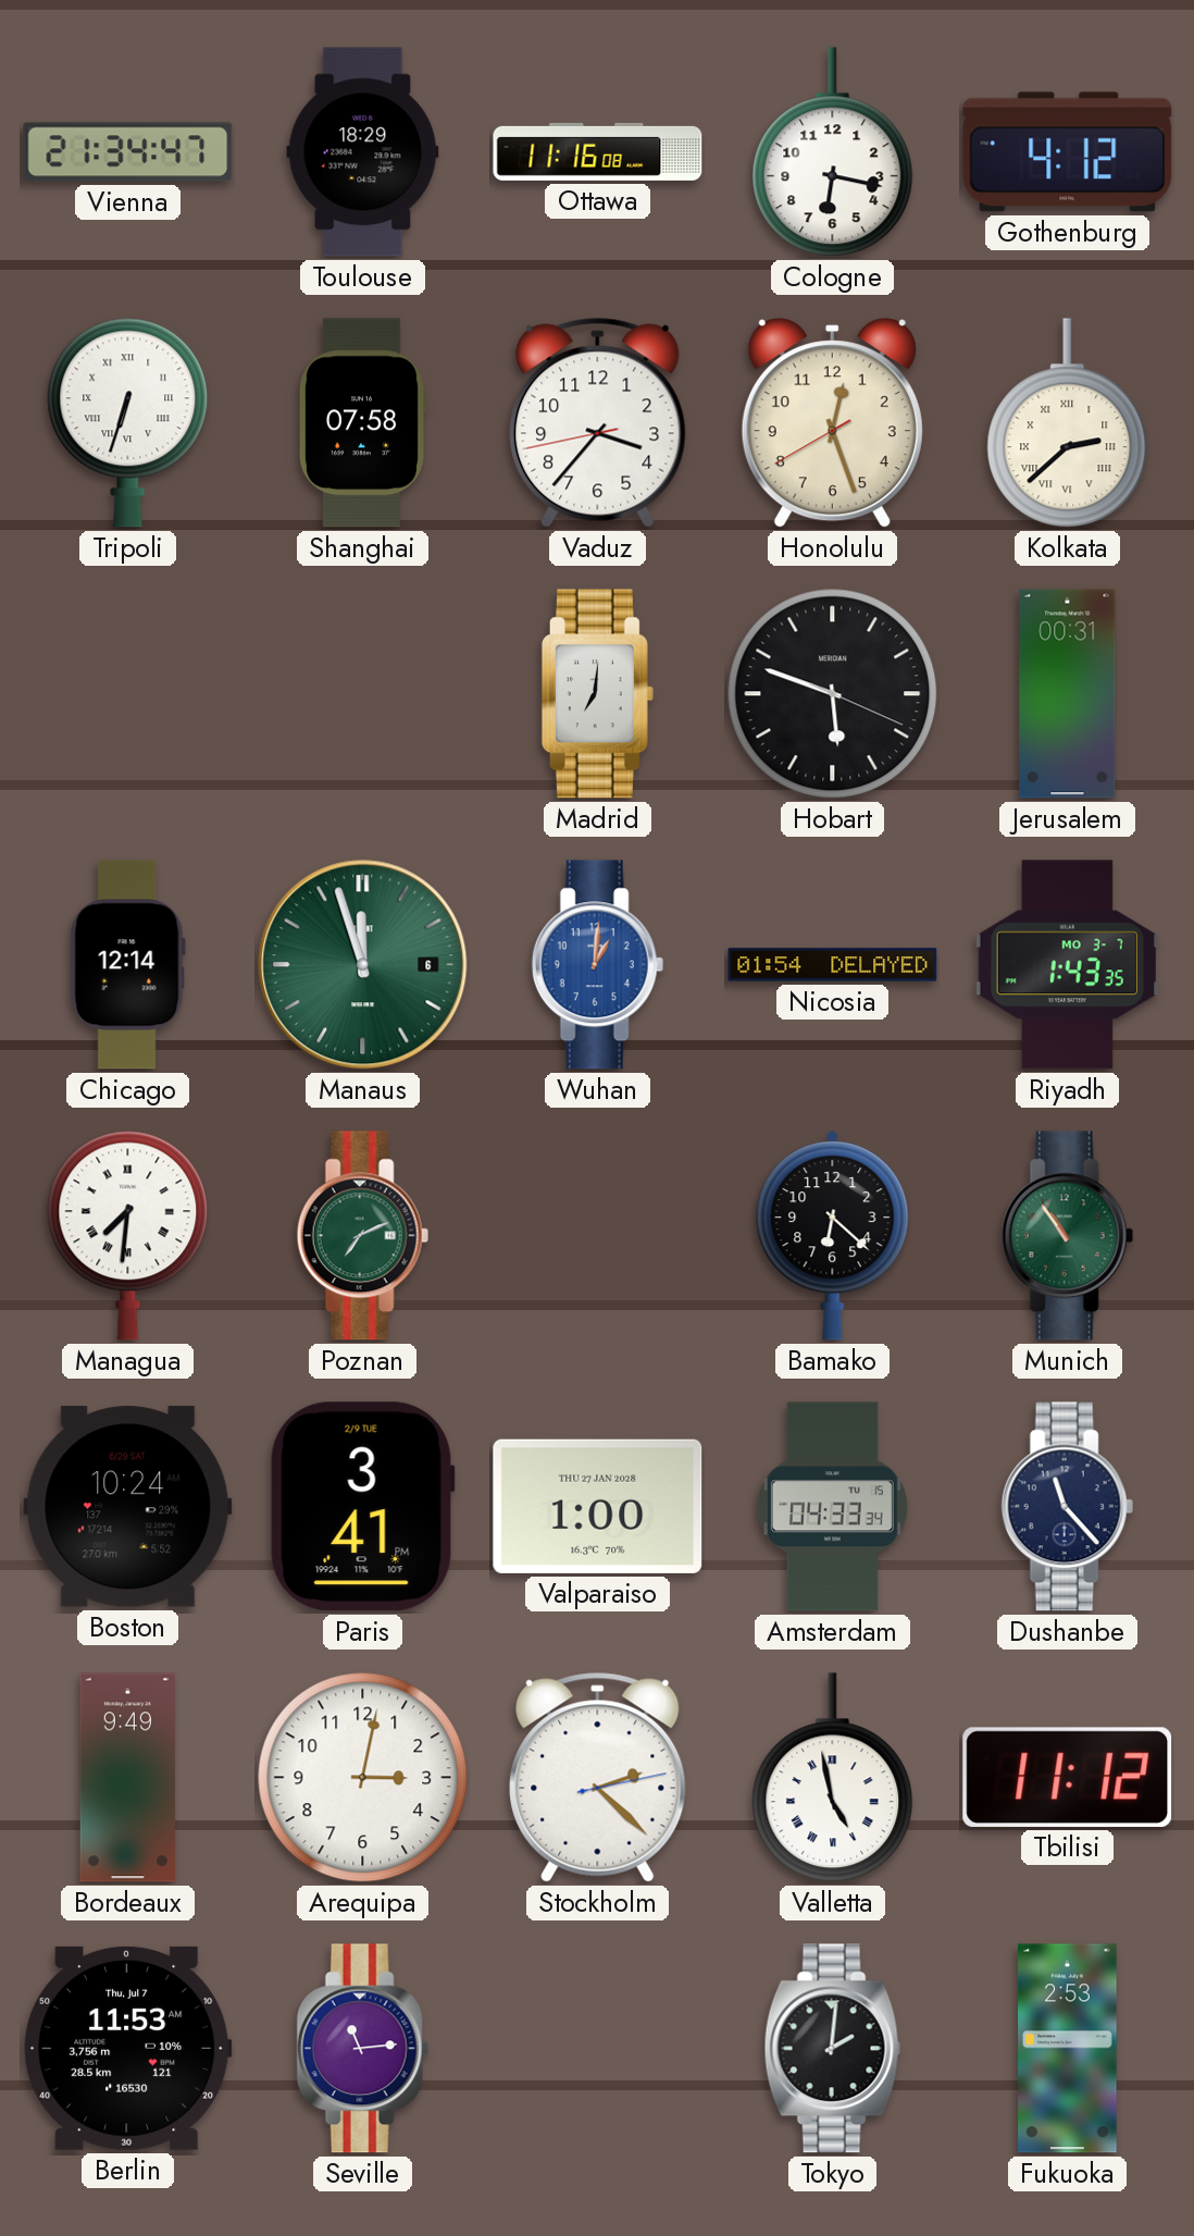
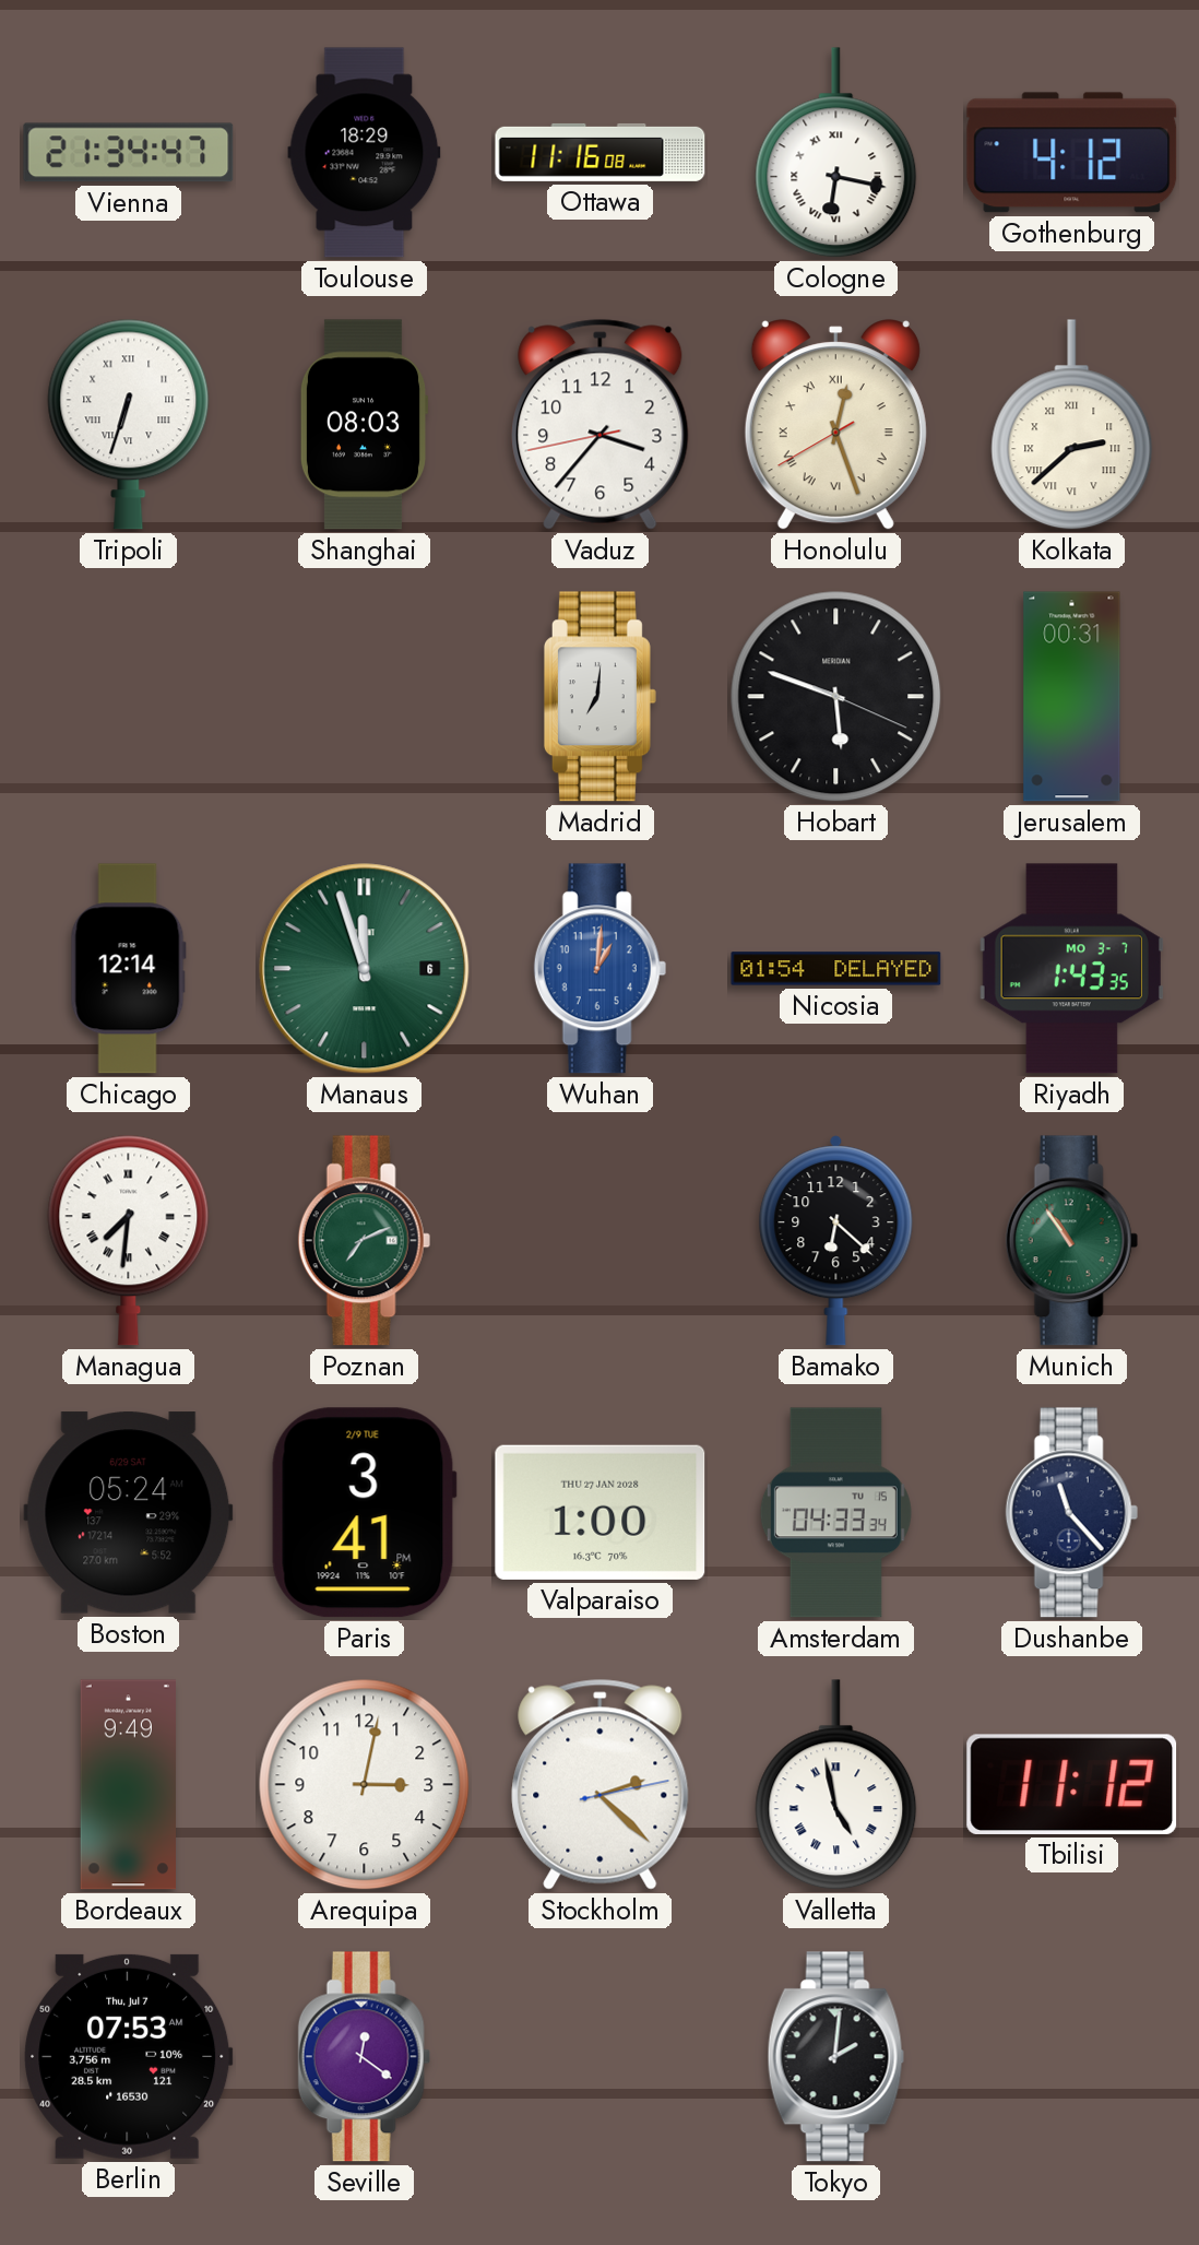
Cologne numerals: Arabic -> Roman
Shanghai: 07:58 -> 08:03
Honolulu numerals: Arabic -> Roman
Boston: 10:24 -> 05:24
Berlin: 11:53 -> 07:53
Seville: 11:14 -> 12:21
Fukuoka: 2:53 -> none
